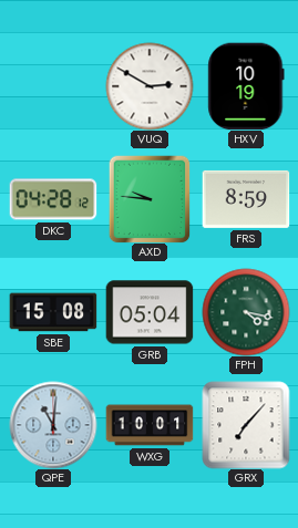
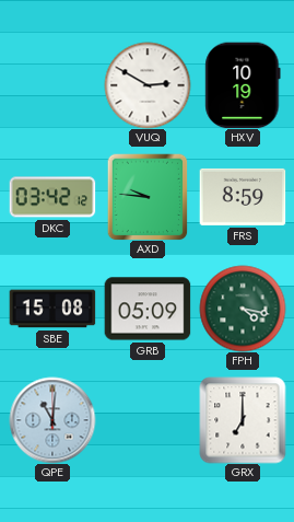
DKC: 04:28 -> 03:42
GRB: 05:04 -> 05:09
WXG: 10:01 -> none
GRX: 7:07 -> 7:00
